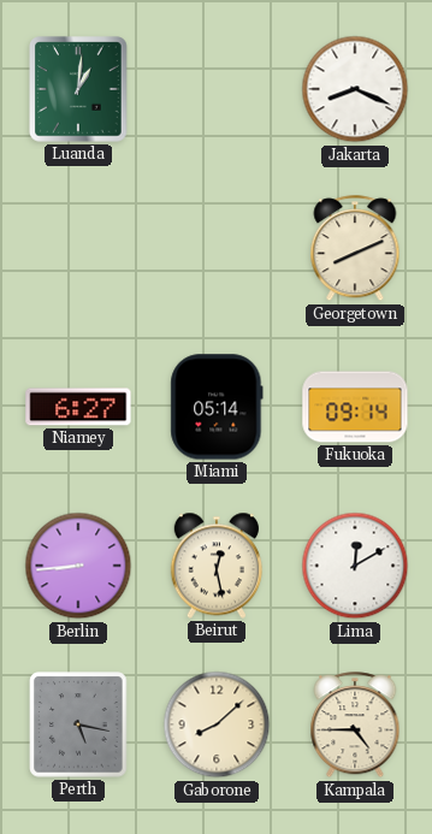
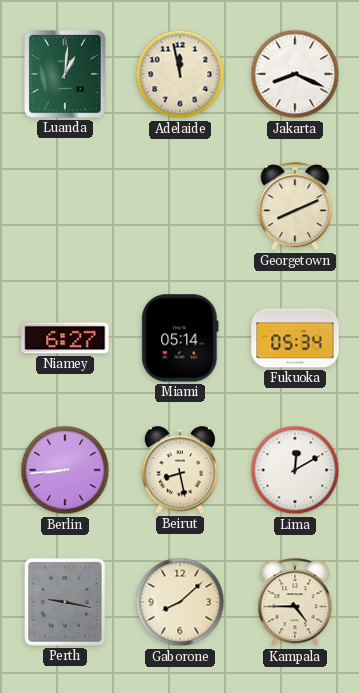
Adelaide: none -> 11:58
Fukuoka: 09:14 -> 05:34
Beirut: 12:28 -> 8:28
Perth: 5:17 -> 9:17
